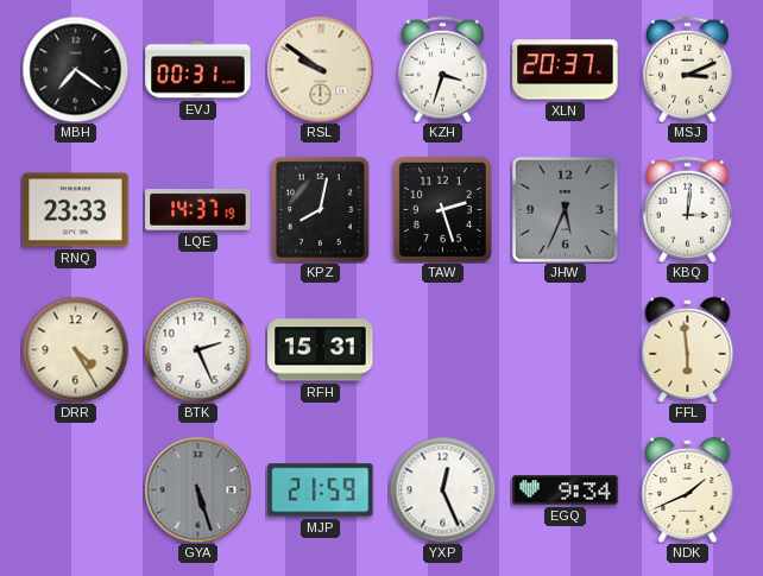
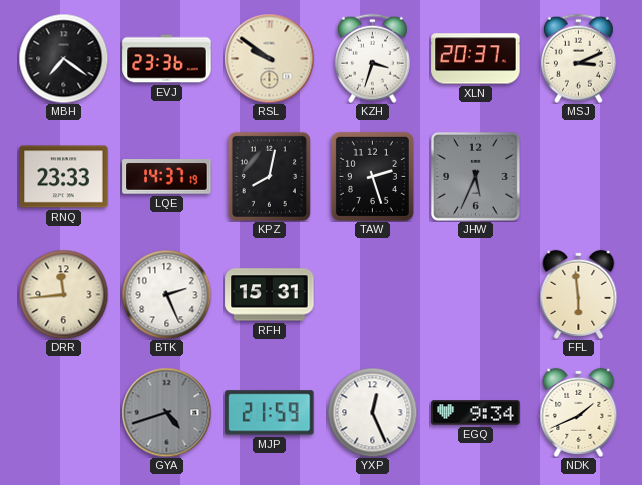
EVJ: 00:31 -> 23:36
KBQ: 3:01 -> none
DRR: 4:25 -> 11:44
GYA: 5:27 -> 4:42
